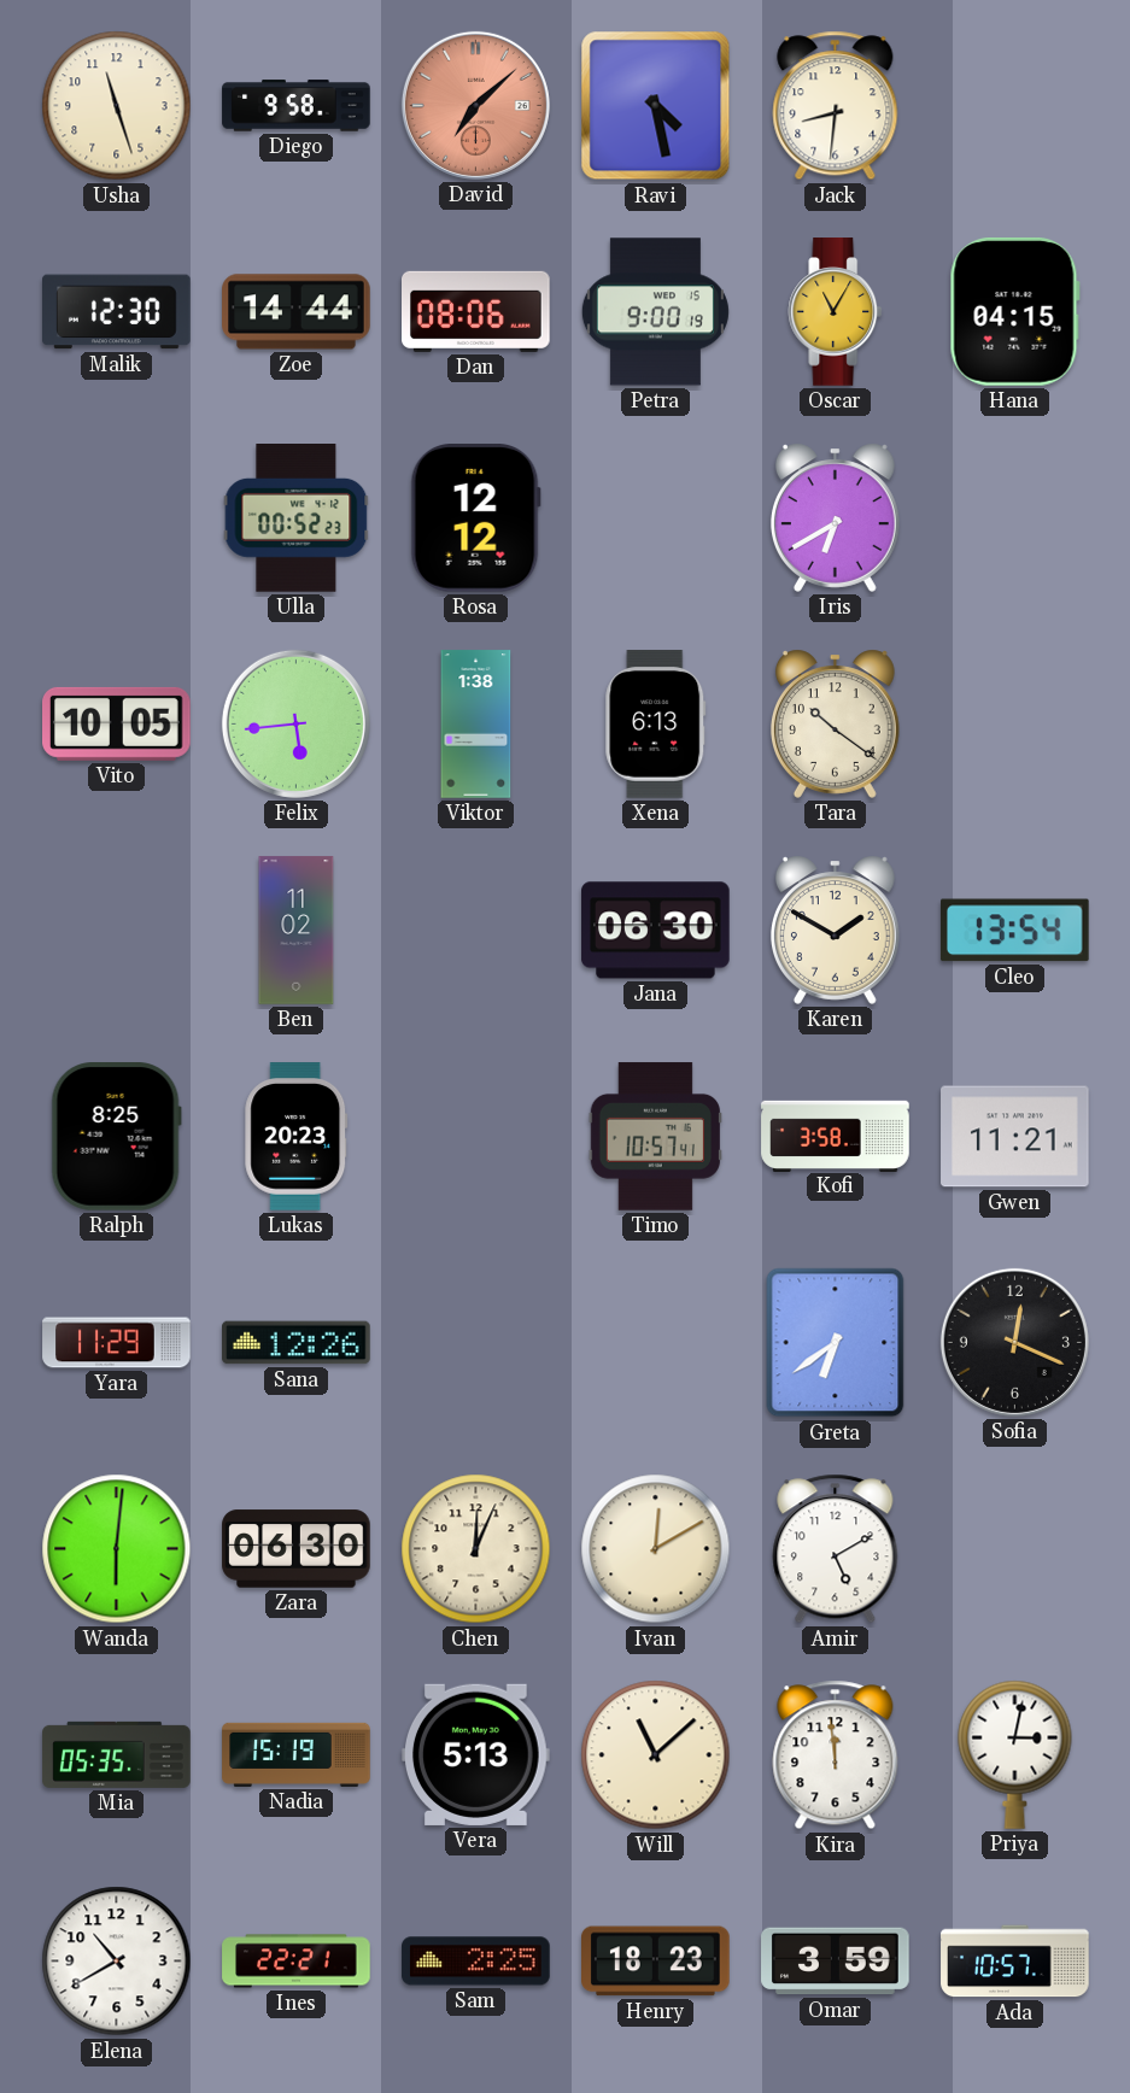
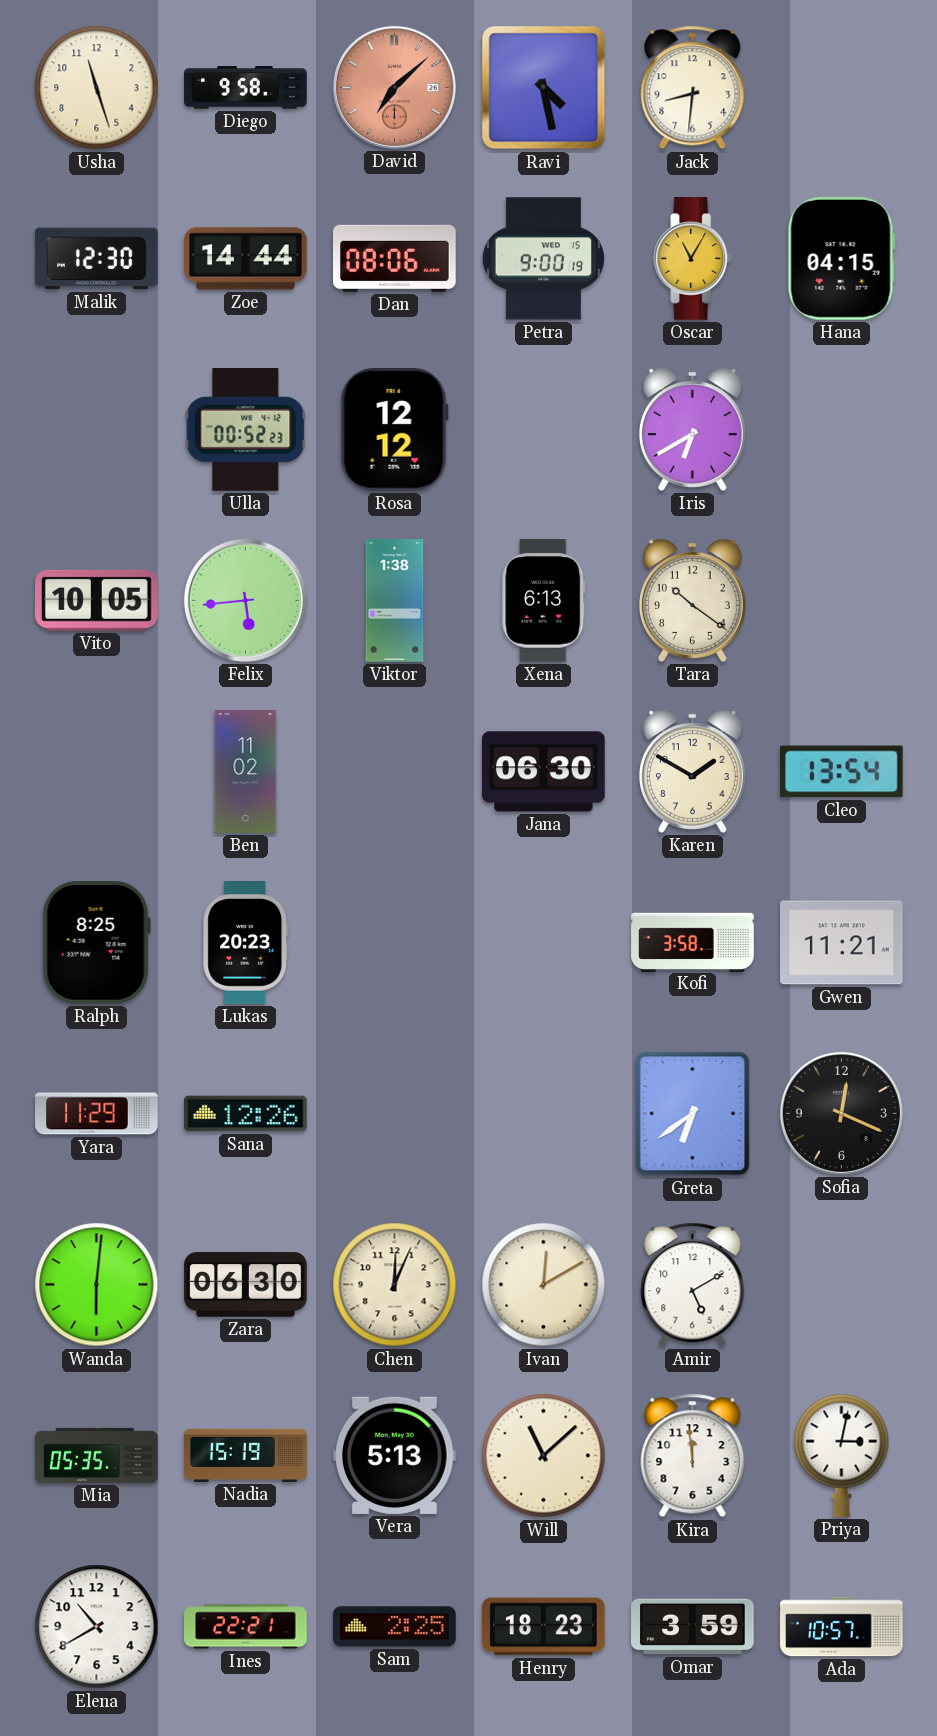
Timo: 10:57 -> none
